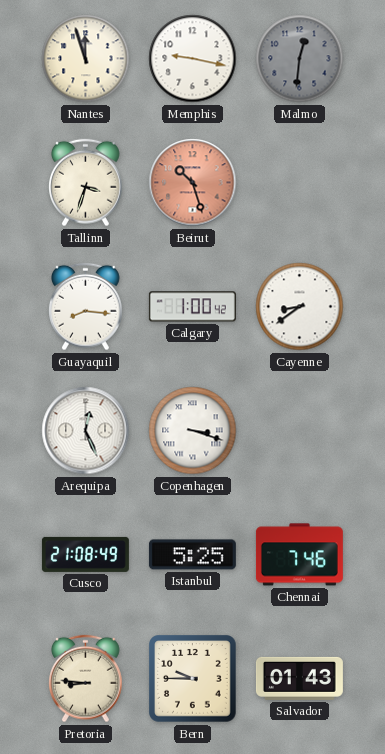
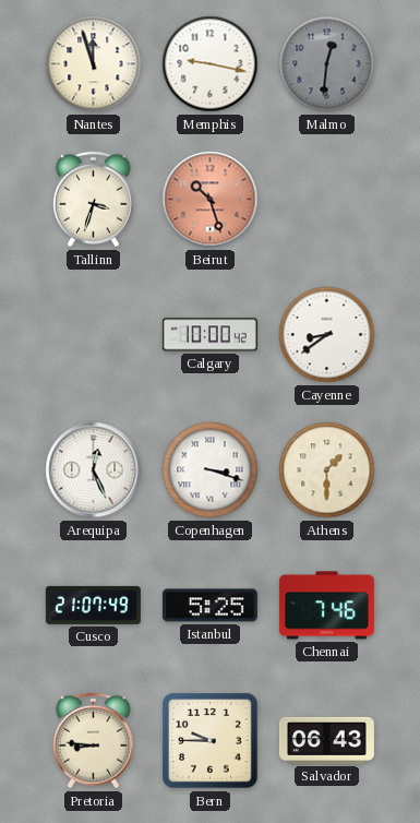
Guayaquil: 8:16 -> none
Calgary: 1:00 -> 10:00
Athens: none -> 1:30
Cusco: 21:08 -> 21:07
Salvador: 01:43 -> 06:43
